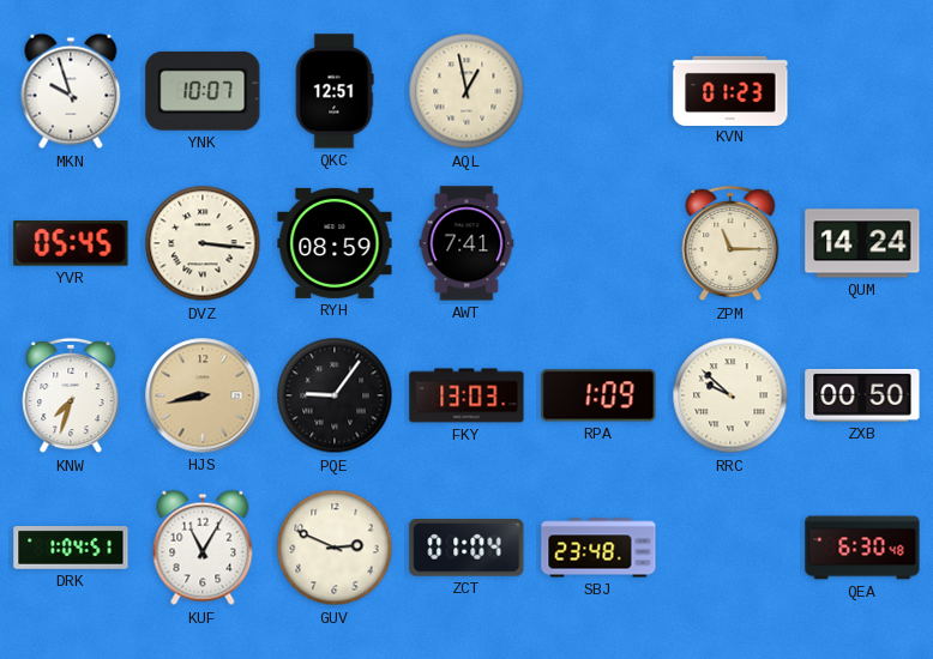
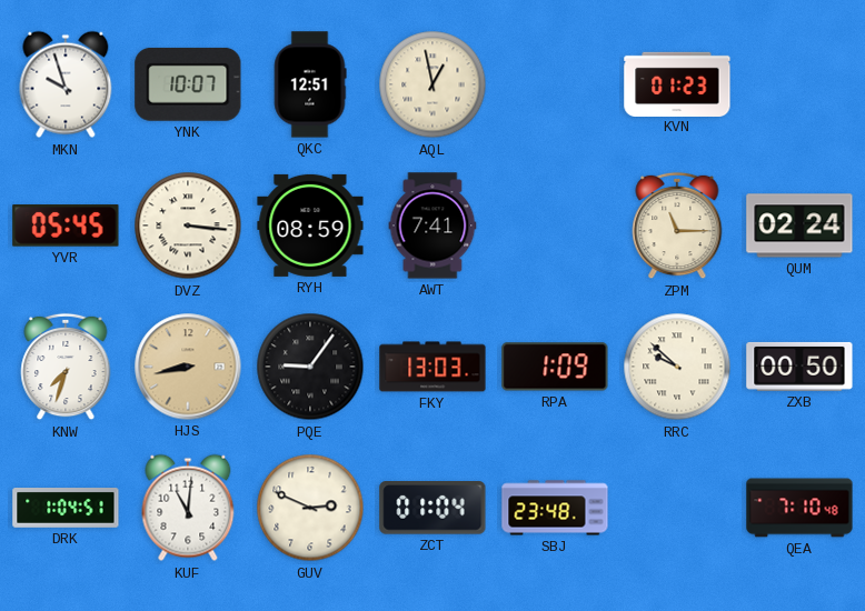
QUM: 14:24 -> 02:24
KUF: 11:05 -> 11:01
QEA: 6:30 -> 7:10
